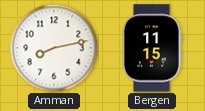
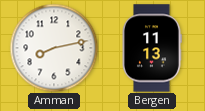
Bergen: 11:15 -> 11:13
